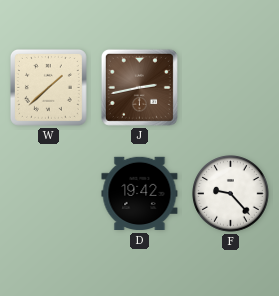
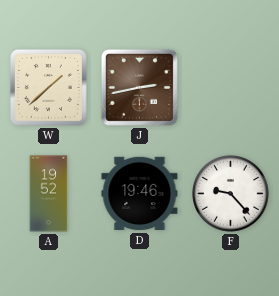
A: none -> 19:52
D: 19:42 -> 19:46
